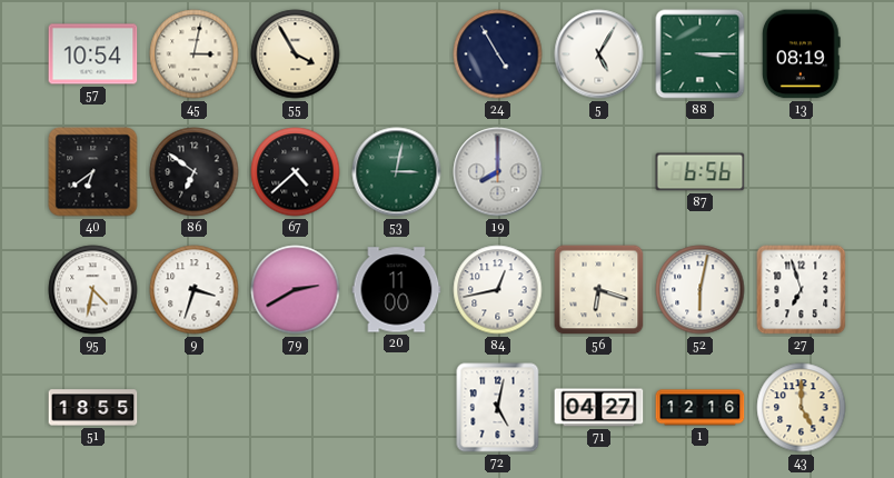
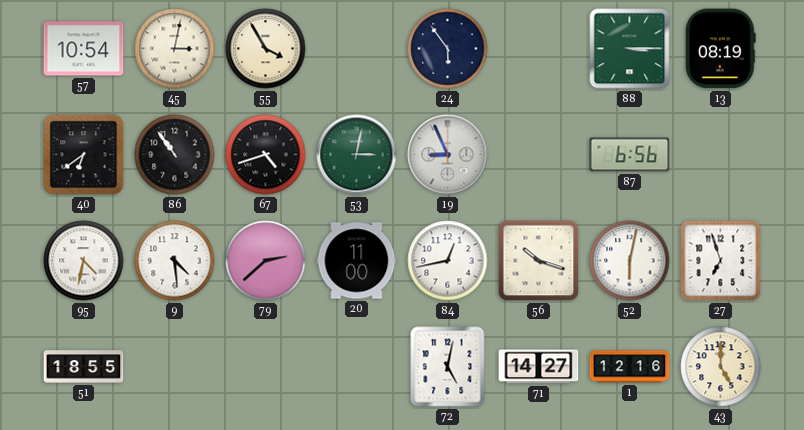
24: 4:55 -> 5:54
5: 5:05 -> none
86: 6:51 -> 10:54
67: 4:38 -> 4:42
19: 8:00 -> 8:56
9: 3:33 -> 4:29
79: 2:40 -> 2:38
56: 6:18 -> 10:18
71: 04:27 -> 14:27
